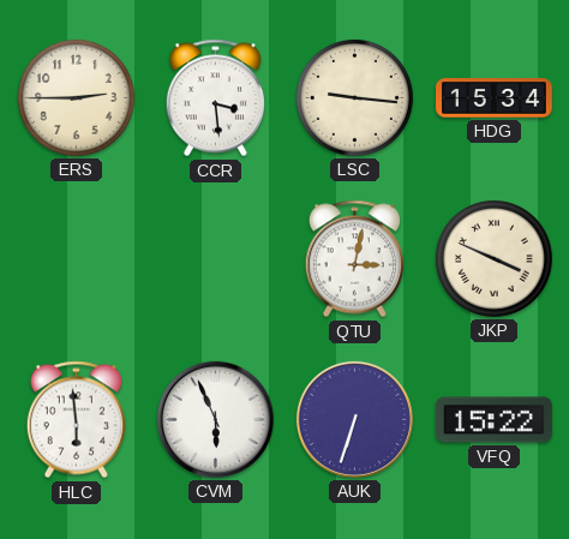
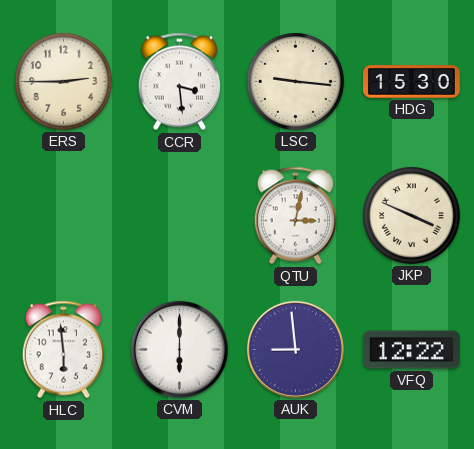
HDG: 15:34 -> 15:30
CVM: 5:56 -> 6:00
AUK: 6:33 -> 8:59
VFQ: 15:22 -> 12:22
